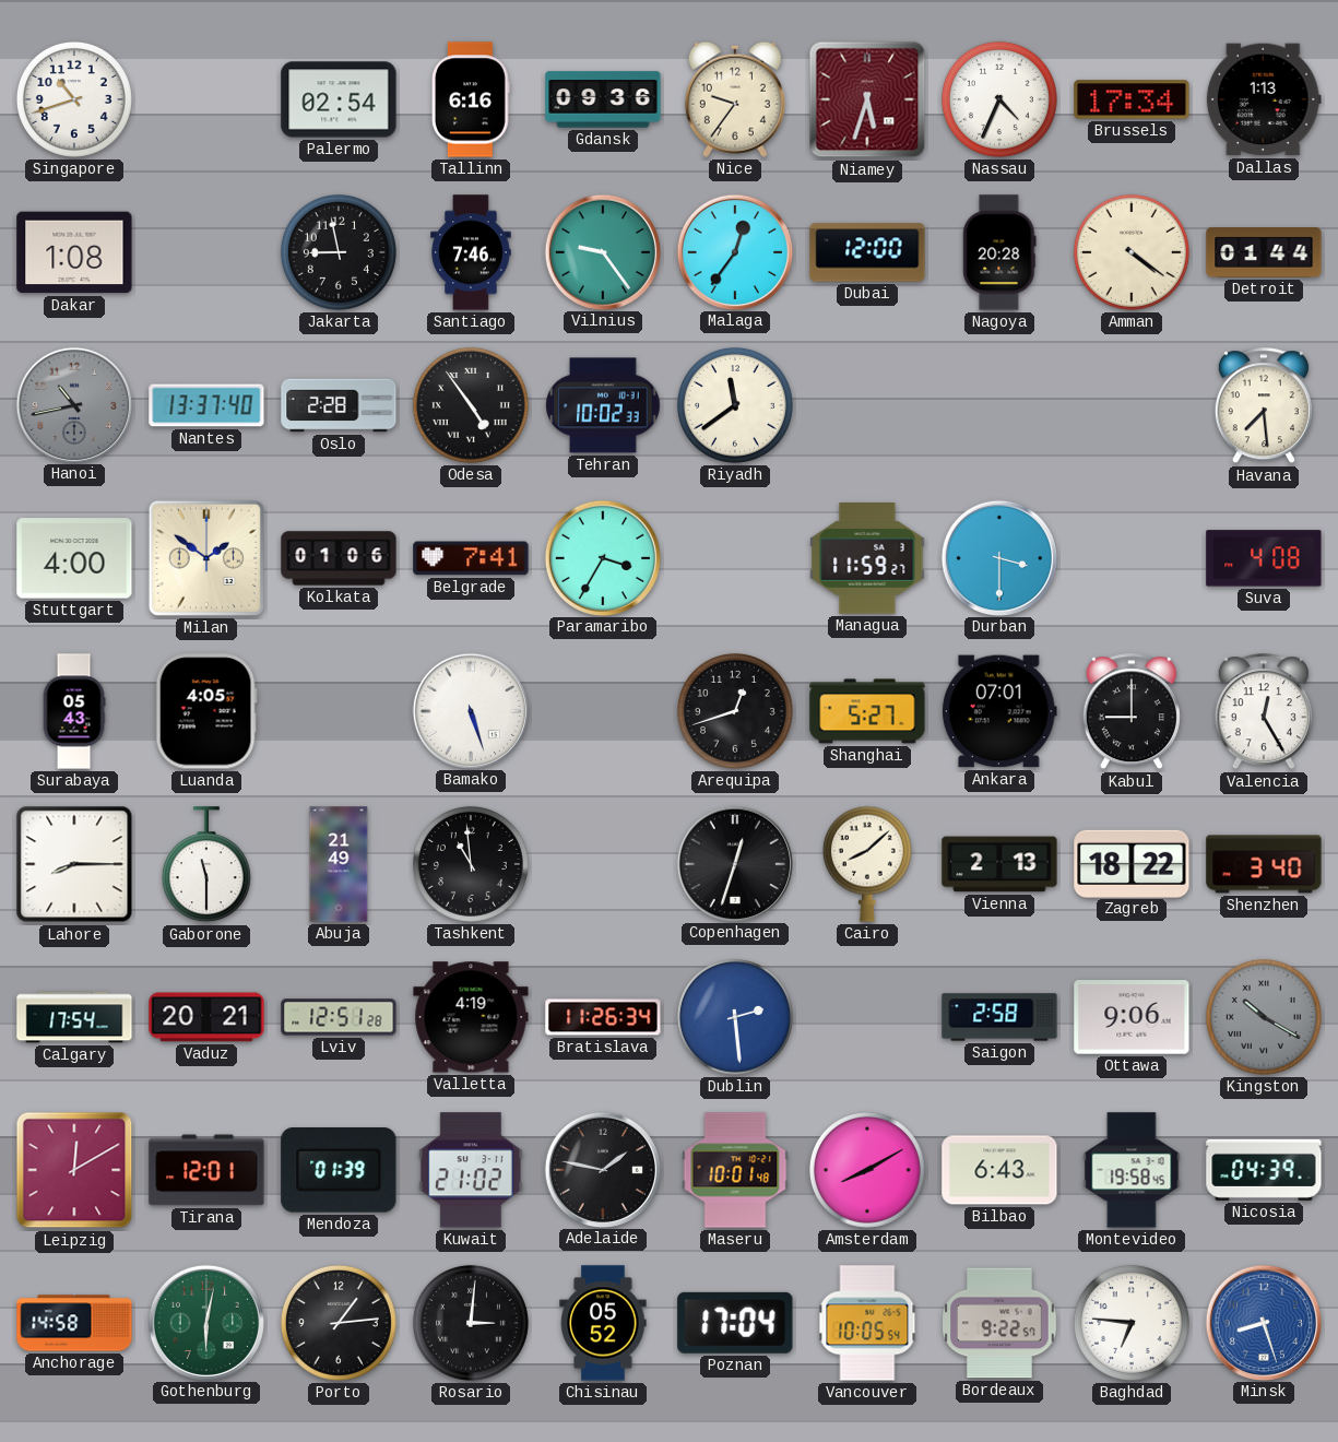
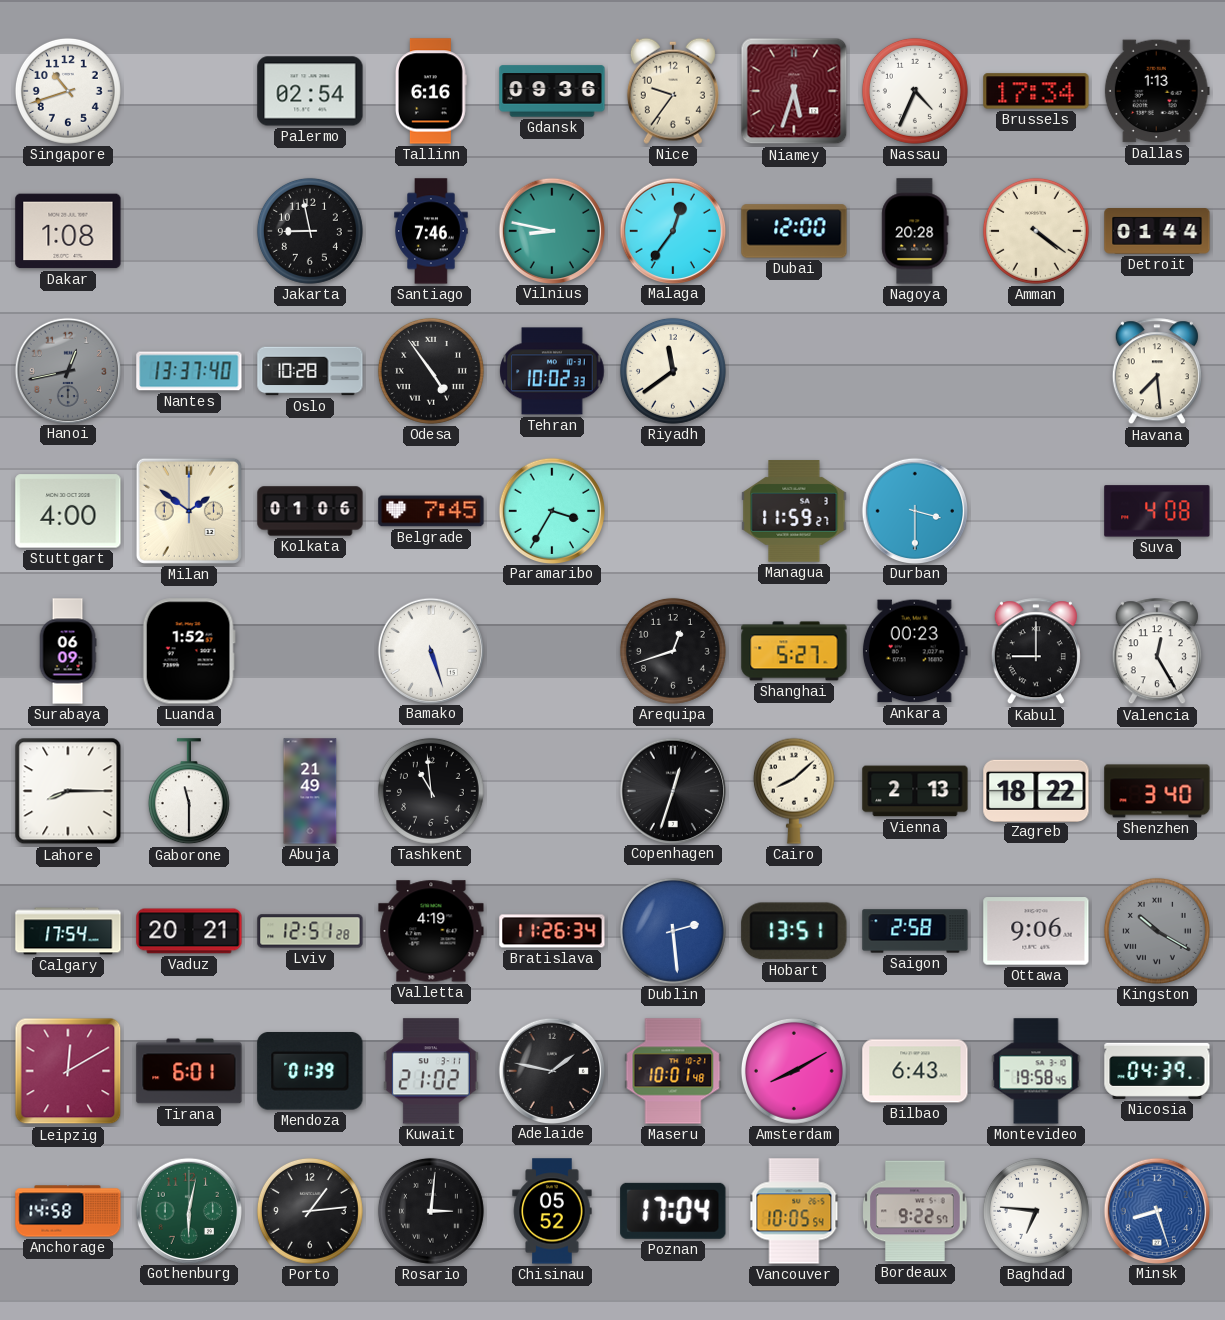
Vilnius: 9:24 -> 8:47
Hanoi: 10:43 -> 12:43
Oslo: 2:28 -> 10:28
Belgrade: 7:41 -> 7:45
Surabaya: 05:43 -> 06:09
Luanda: 4:05 -> 1:52
Ankara: 07:01 -> 00:23
Hobart: none -> 13:51
Tirana: 12:01 -> 6:01
